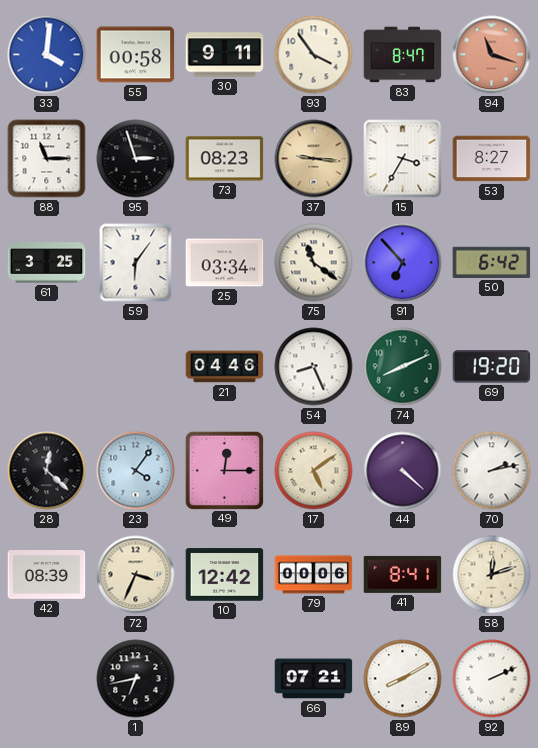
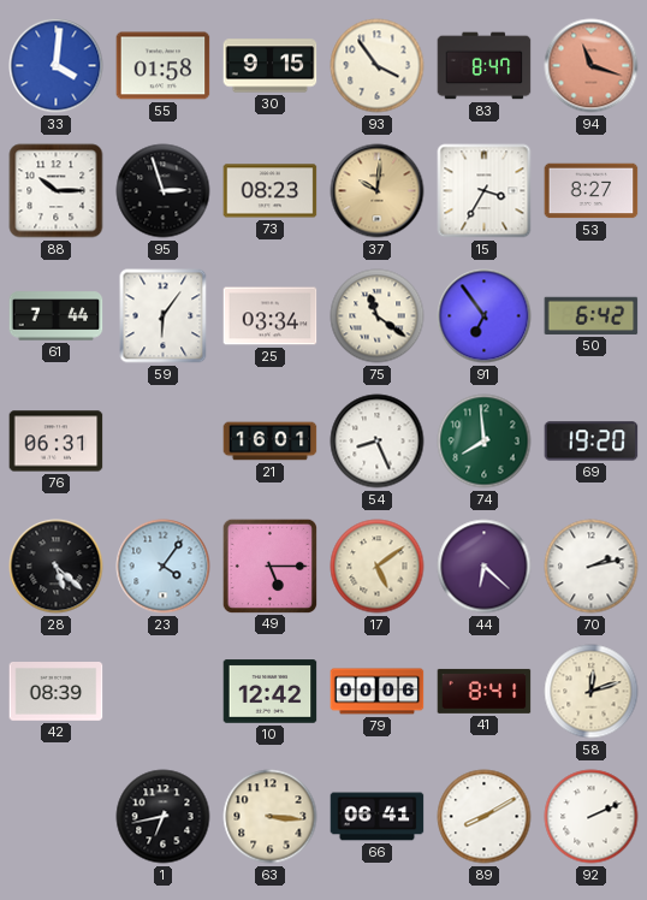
55: 00:58 -> 01:58
30: 9:11 -> 9:15
88: 11:15 -> 10:15
37: 9:16 -> 10:01
61: 3:25 -> 7:44
91: 6:53 -> 6:54
76: none -> 06:31
21: 04:46 -> 16:01
74: 8:11 -> 7:59
28: 12:22 -> 5:22
49: 12:15 -> 5:15
44: 4:22 -> 6:22
72: 3:34 -> none
63: none -> 3:16
66: 07:21 -> 06:41
